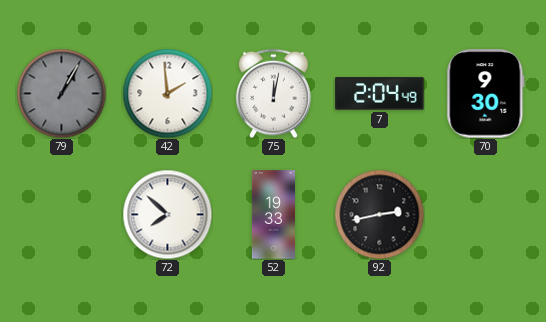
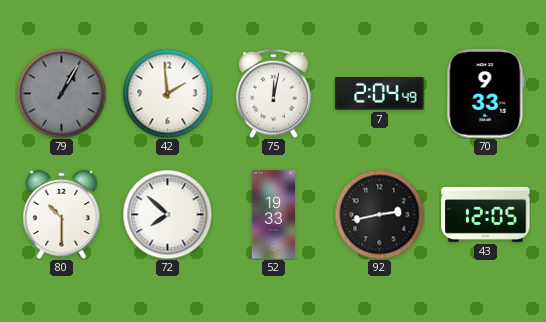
70: 9:30 -> 9:33
80: none -> 10:30
43: none -> 12:05
